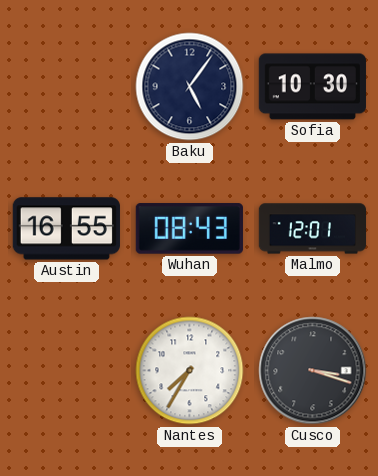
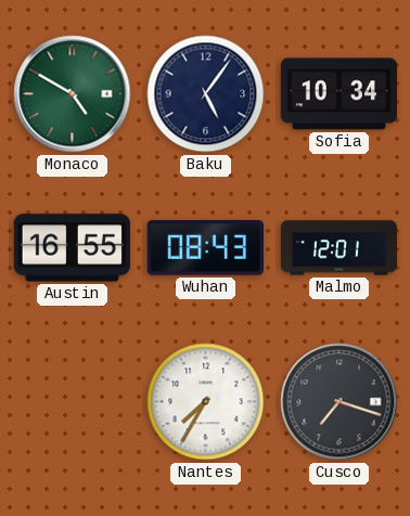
Monaco: none -> 4:50
Sofia: 10:30 -> 10:34
Cusco: 3:18 -> 7:18
